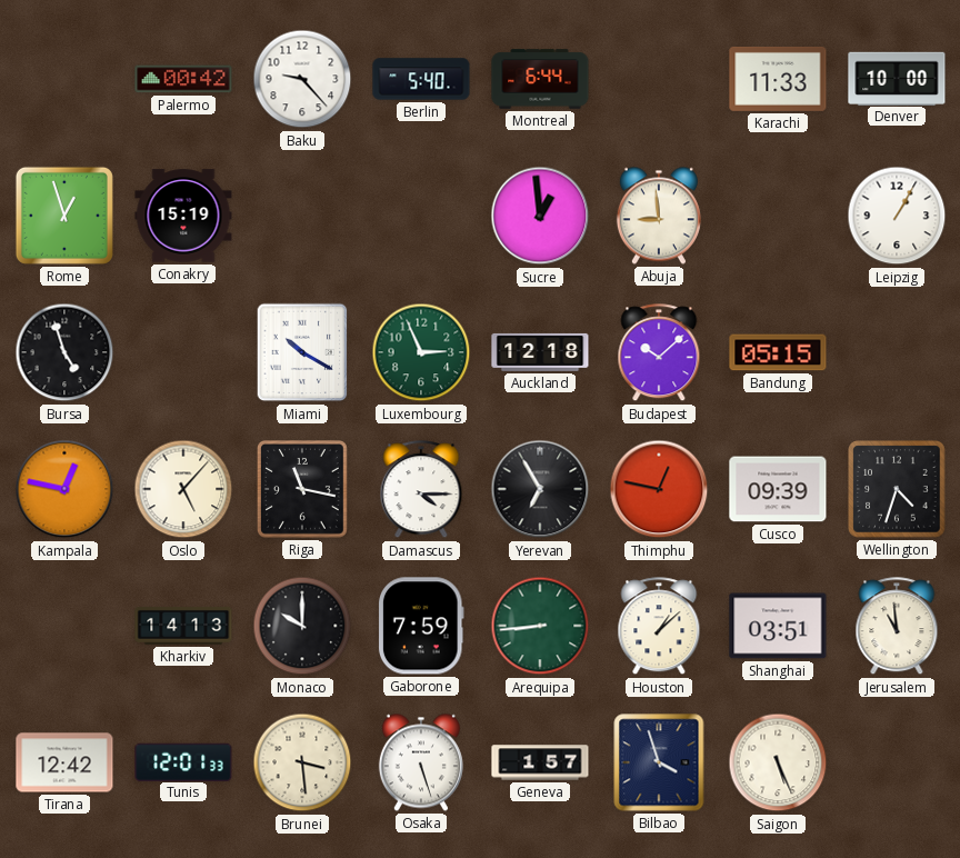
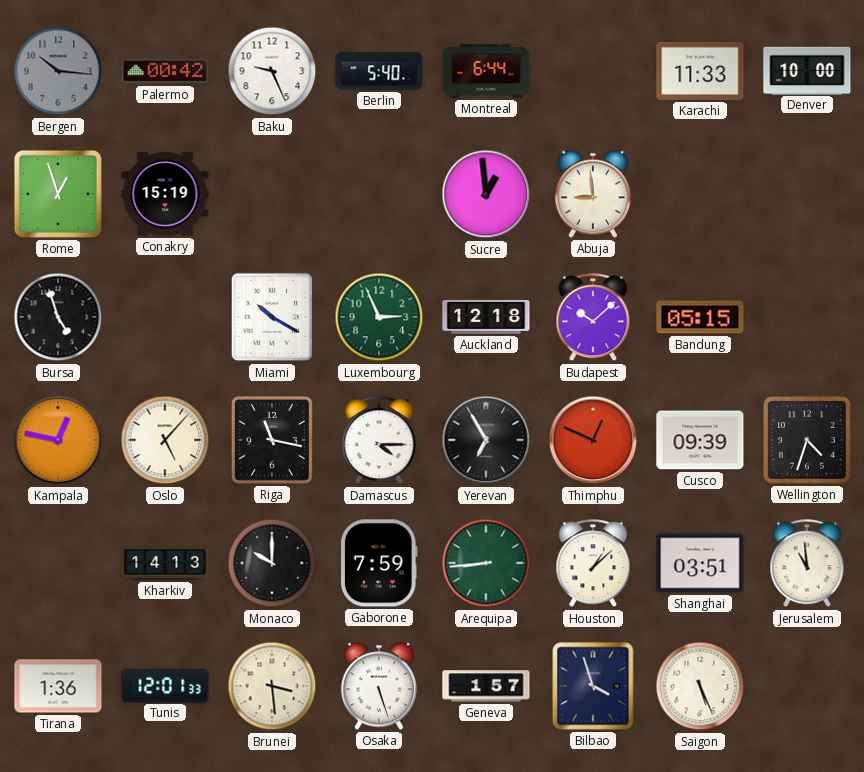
Bergen: none -> 10:16
Baku: 9:23 -> 9:26
Leipzig: 1:05 -> none
Thimphu: 12:47 -> 12:49
Tirana: 12:42 -> 1:36
